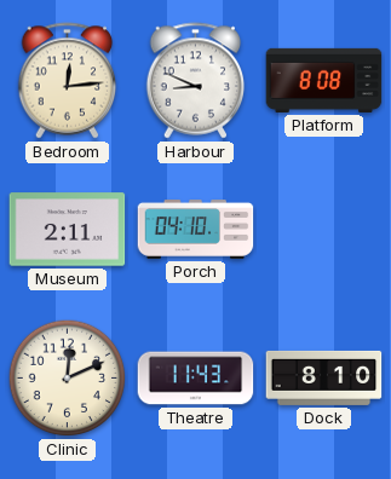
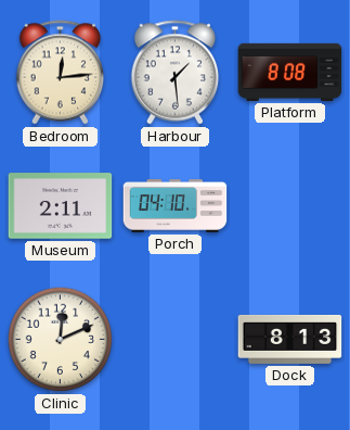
Harbour: 8:49 -> 1:29
Theatre: 11:43 -> none
Dock: 8:10 -> 8:13
